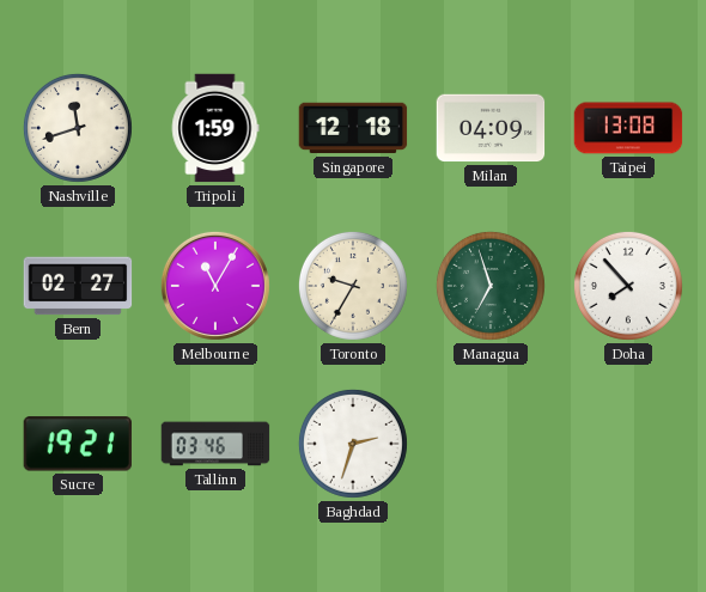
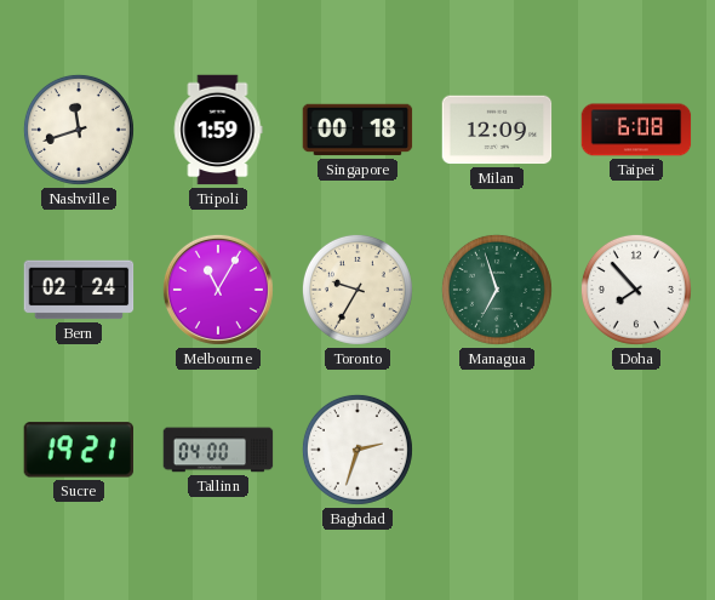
Singapore: 12:18 -> 00:18
Milan: 04:09 -> 12:09
Taipei: 13:08 -> 6:08
Bern: 02:27 -> 02:24
Tallinn: 03:46 -> 04:00
